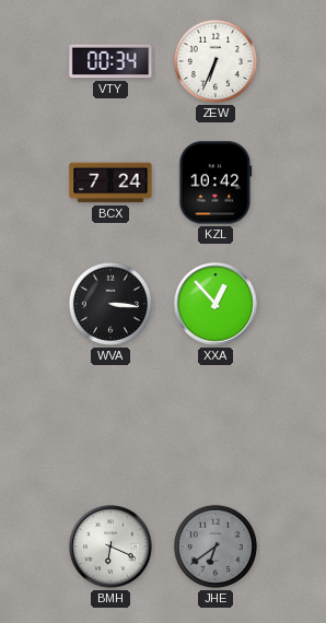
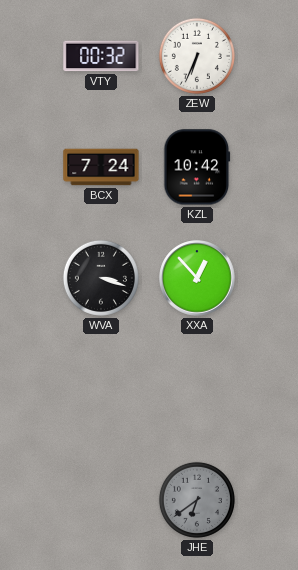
VTY: 00:34 -> 00:32
WVA: 3:16 -> 3:18
BMH: 6:19 -> none
